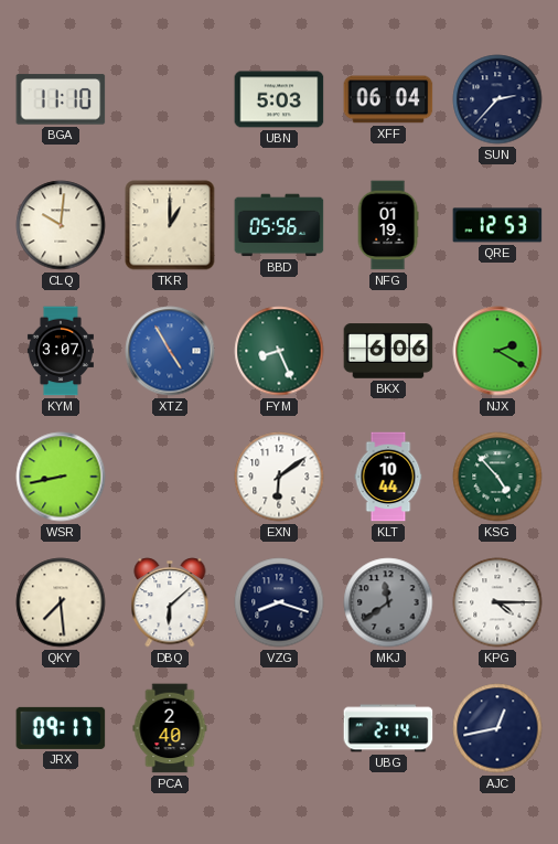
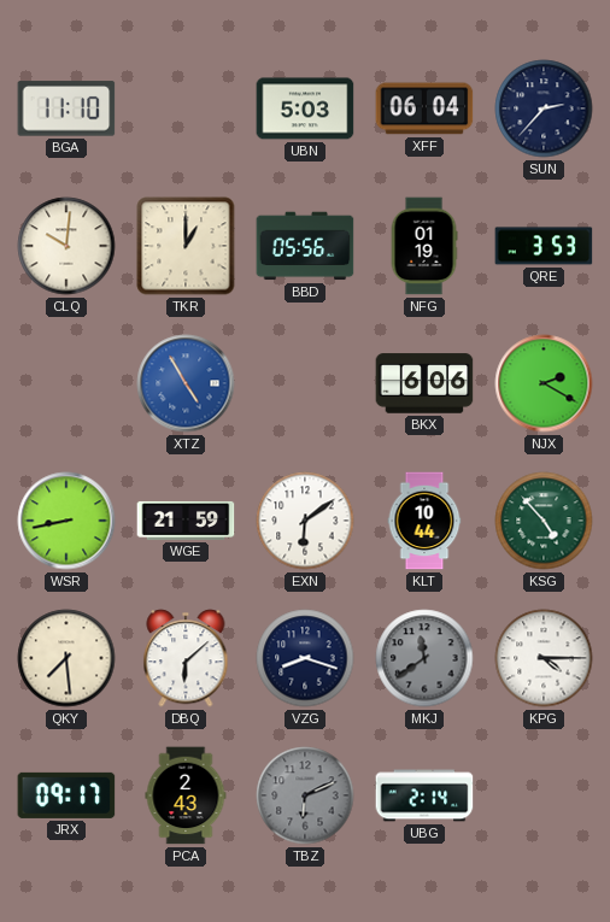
QRE: 12:53 -> 3:53
KYM: 3:07 -> none
FYM: 8:26 -> none
WGE: none -> 21:59
PCA: 2:40 -> 2:43
TBZ: none -> 6:11
AJC: 12:43 -> none
